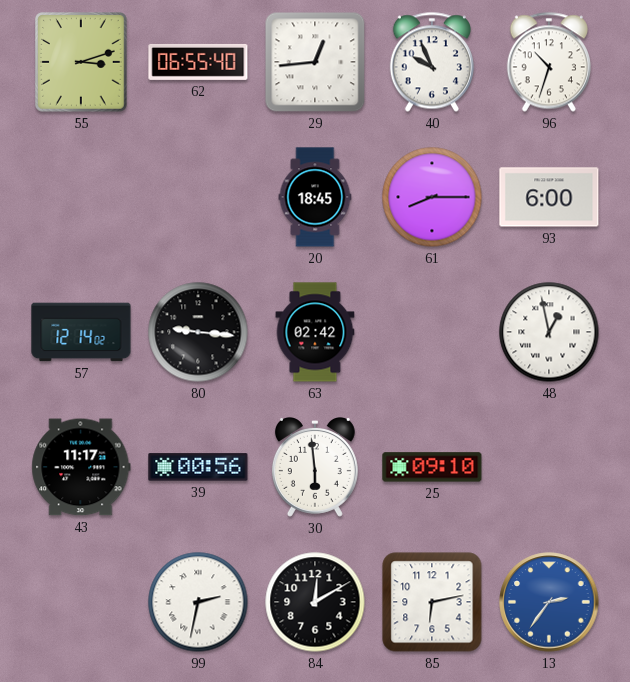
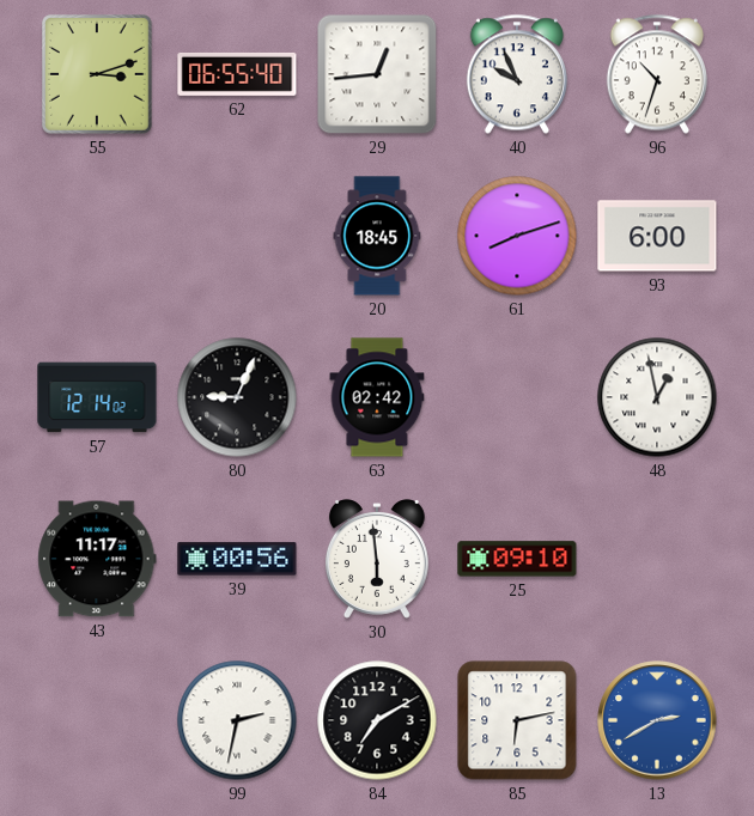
61: 8:15 -> 8:12
80: 9:16 -> 9:04
84: 12:10 -> 7:10
13: 2:36 -> 2:40
